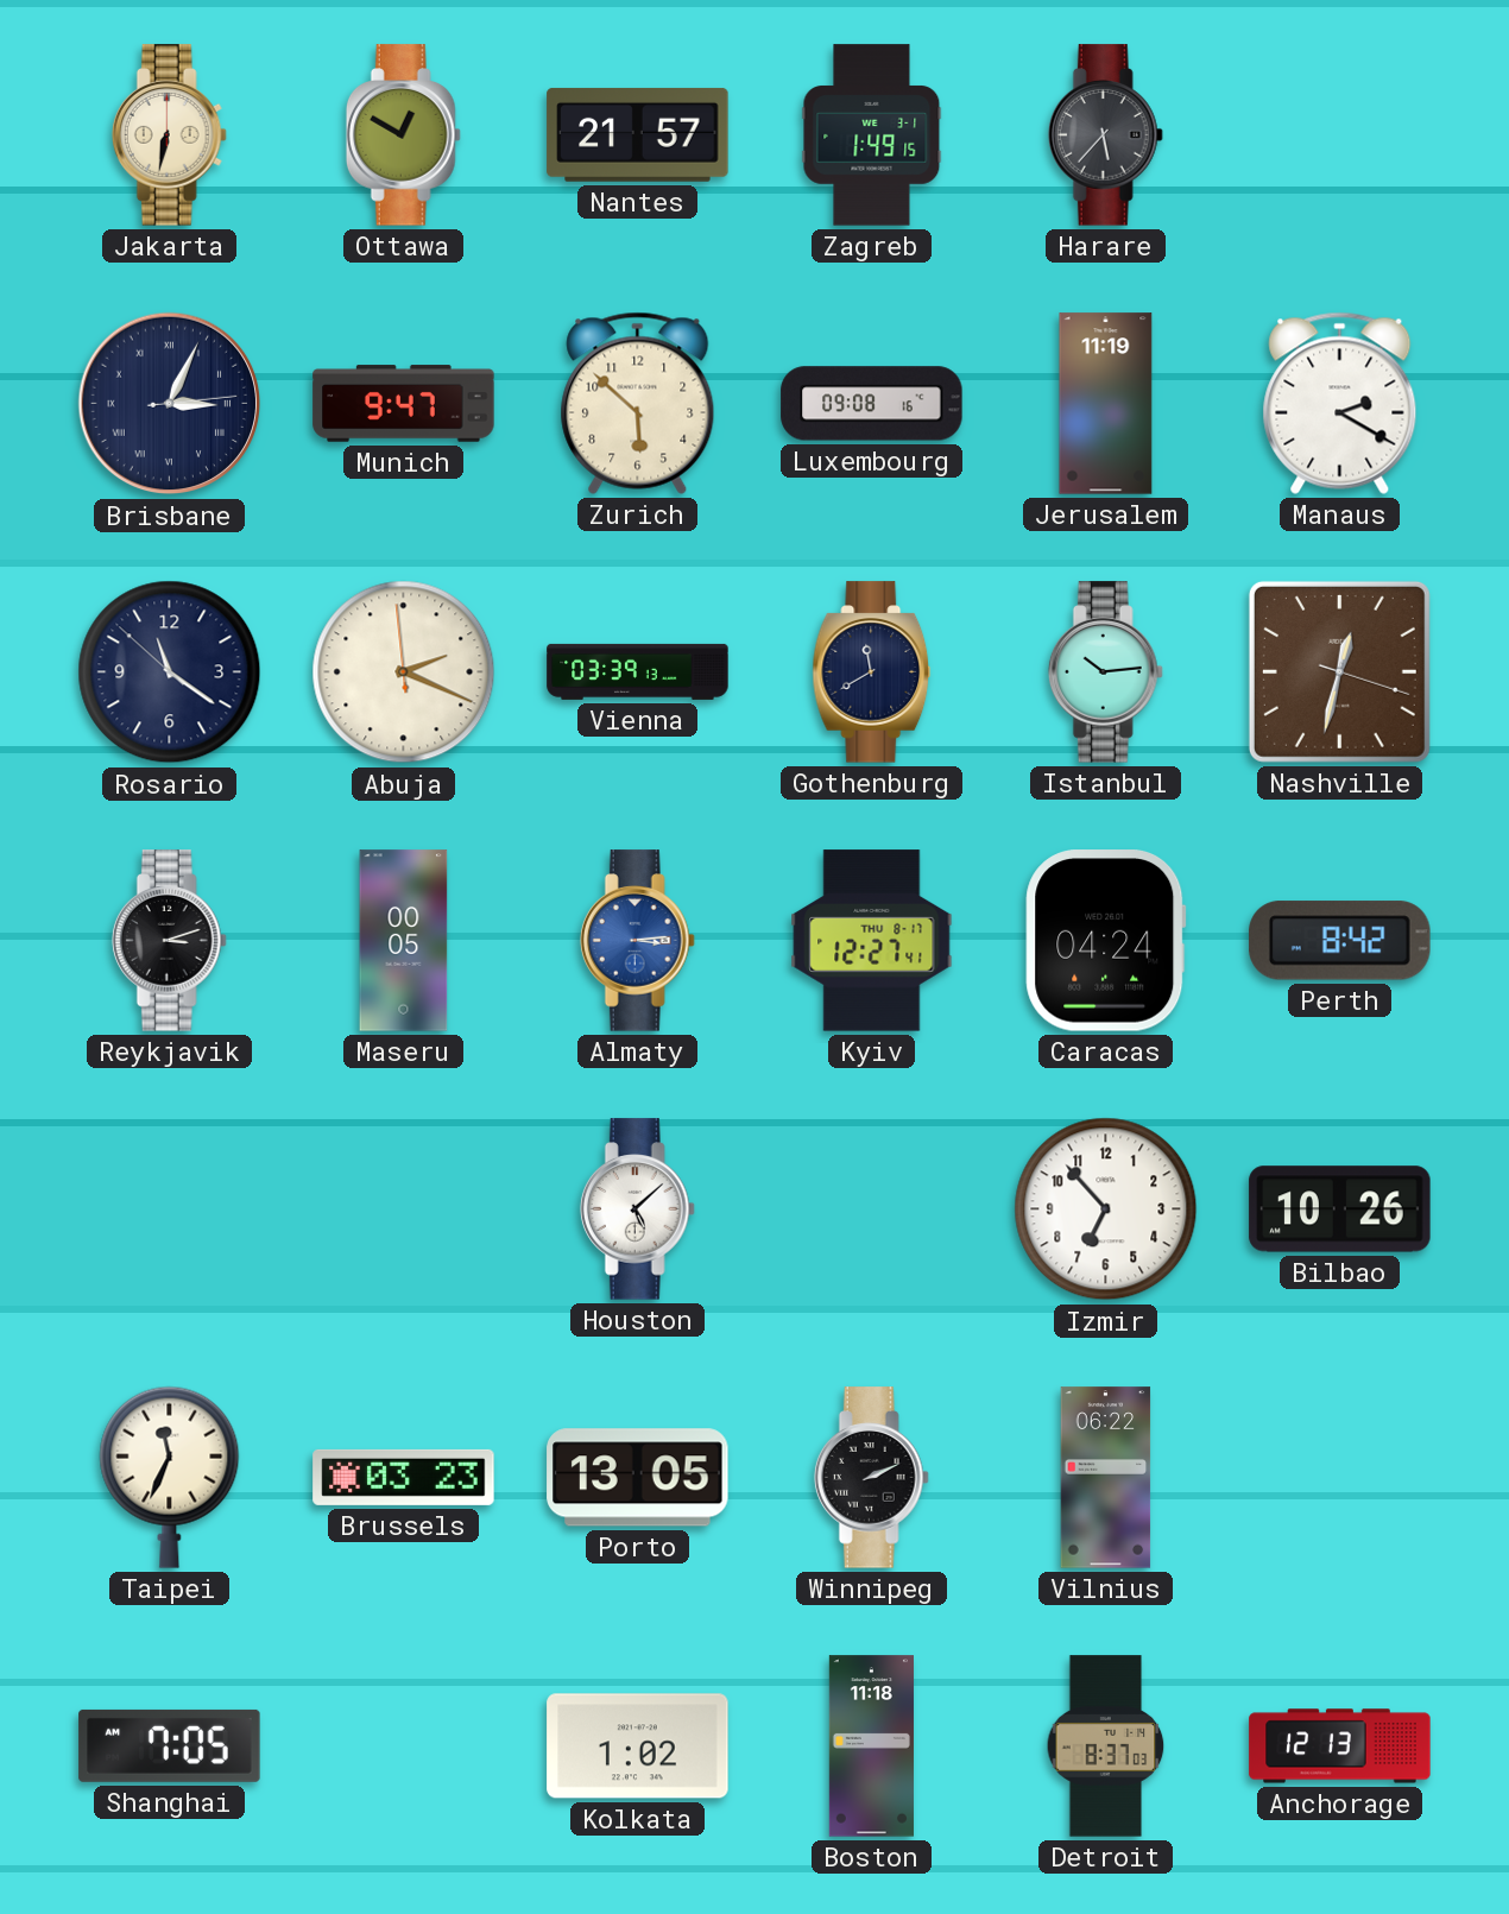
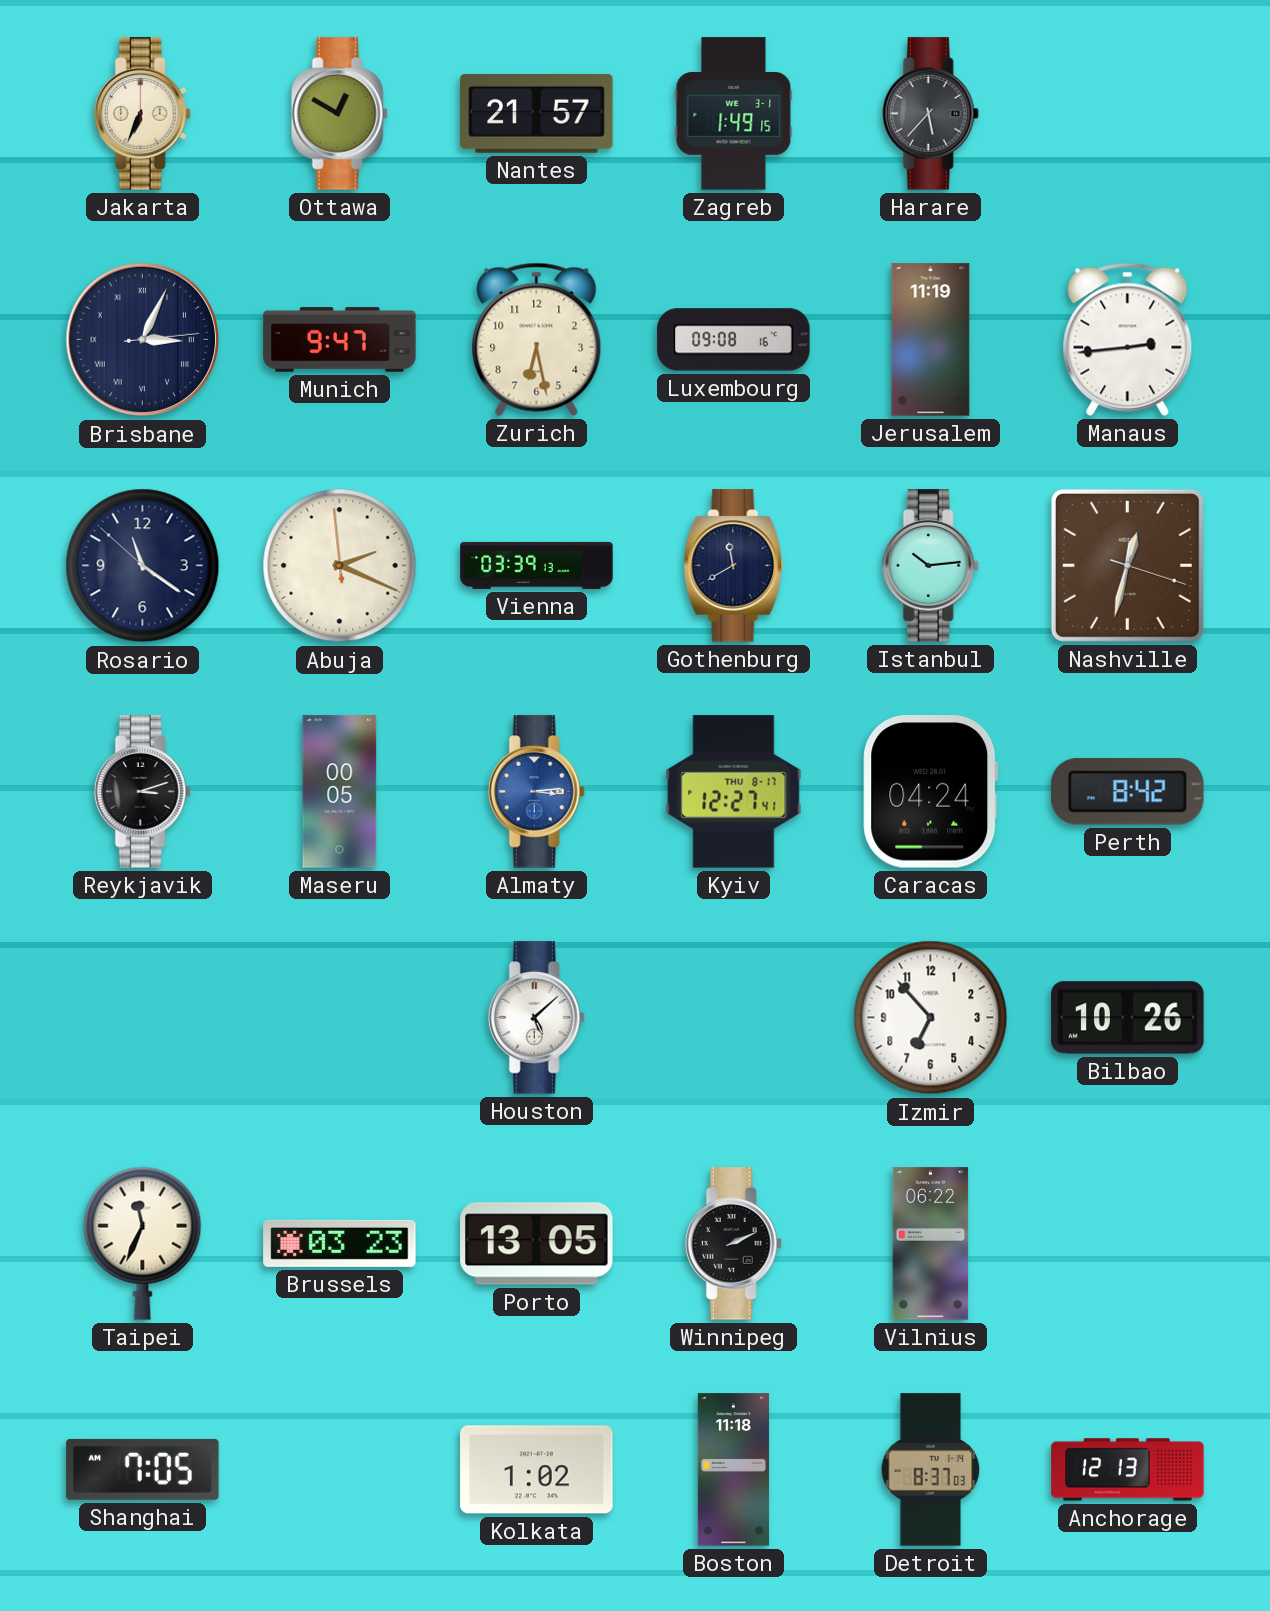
Jakarta: 6:32 -> 6:34
Zurich: 5:52 -> 6:28
Manaus: 2:20 -> 2:44
